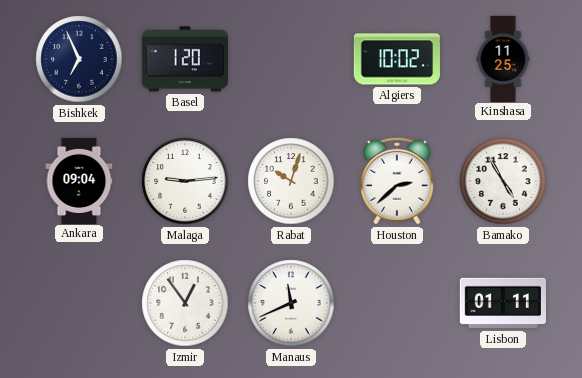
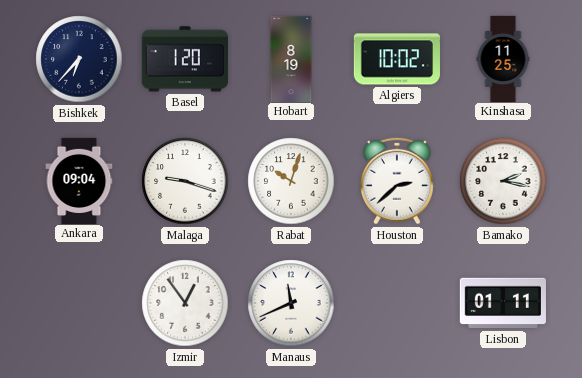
Bishkek: 6:56 -> 6:37
Hobart: none -> 8:19
Malaga: 9:14 -> 9:18
Bamako: 4:55 -> 2:17
